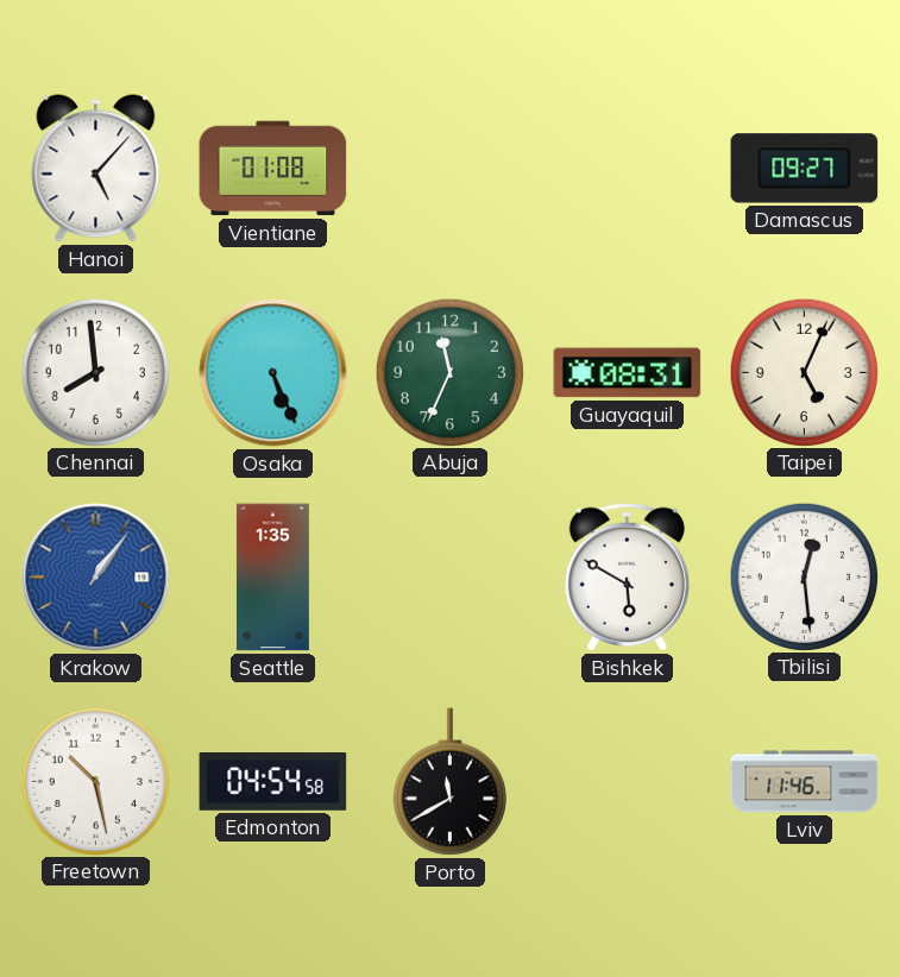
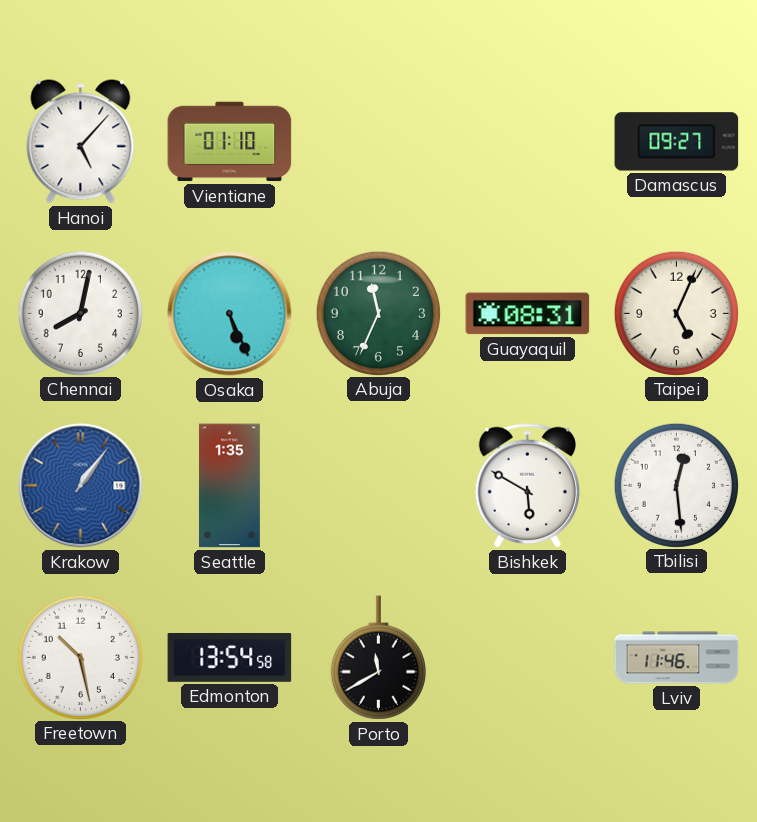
Vientiane: 01:08 -> 01:10
Chennai: 7:59 -> 8:02
Edmonton: 04:54 -> 13:54
